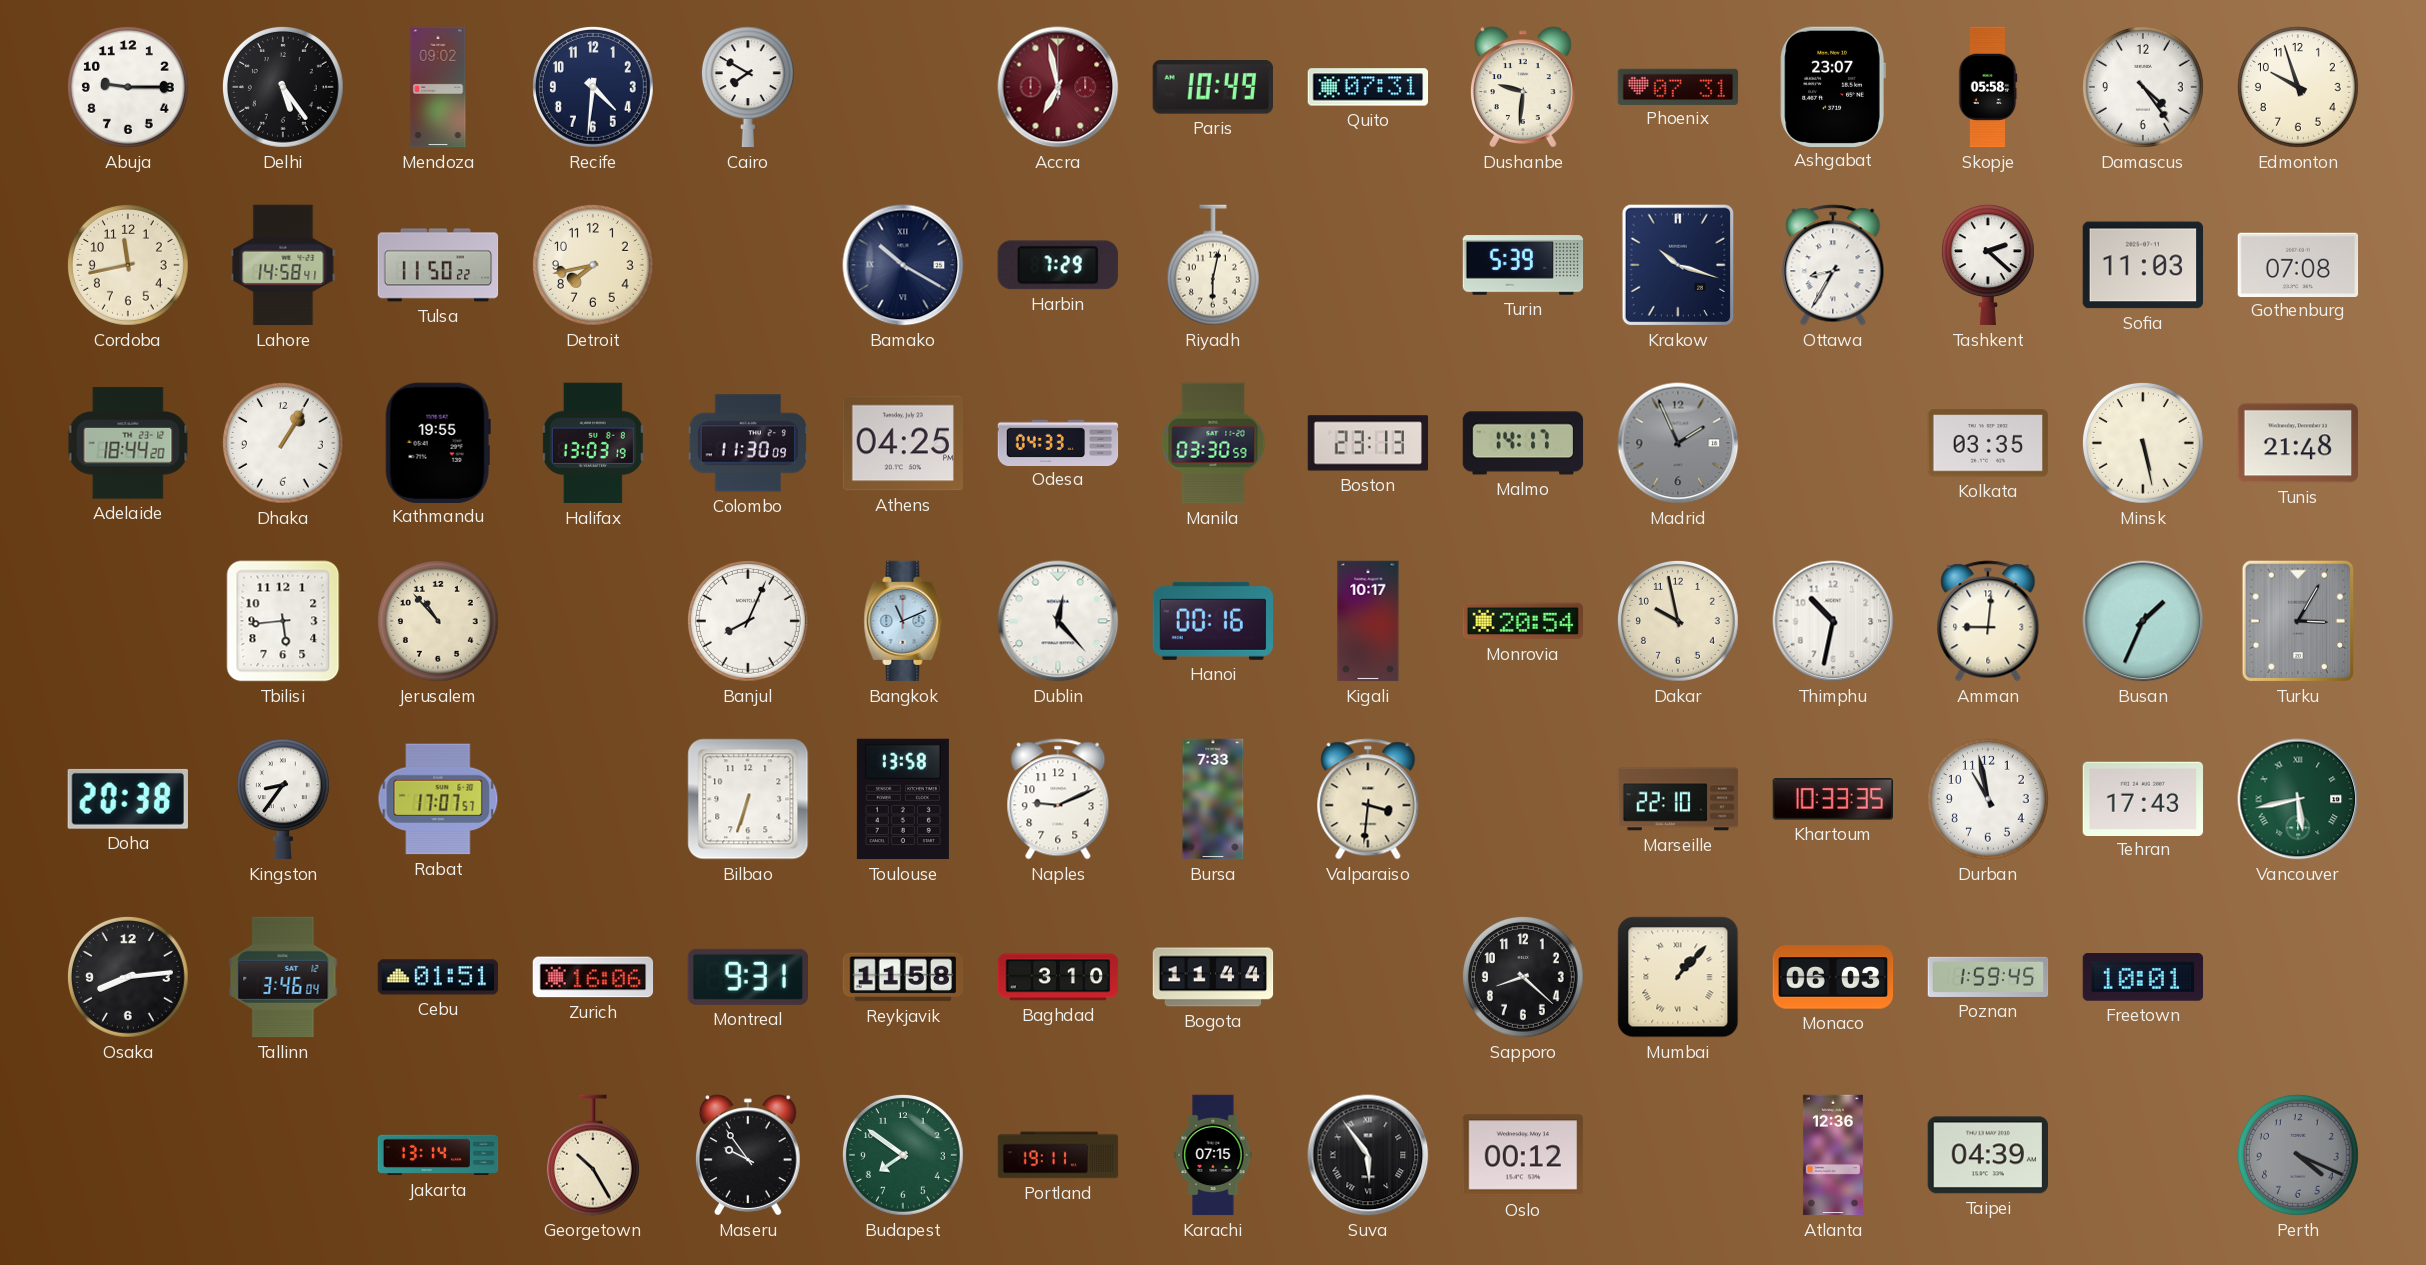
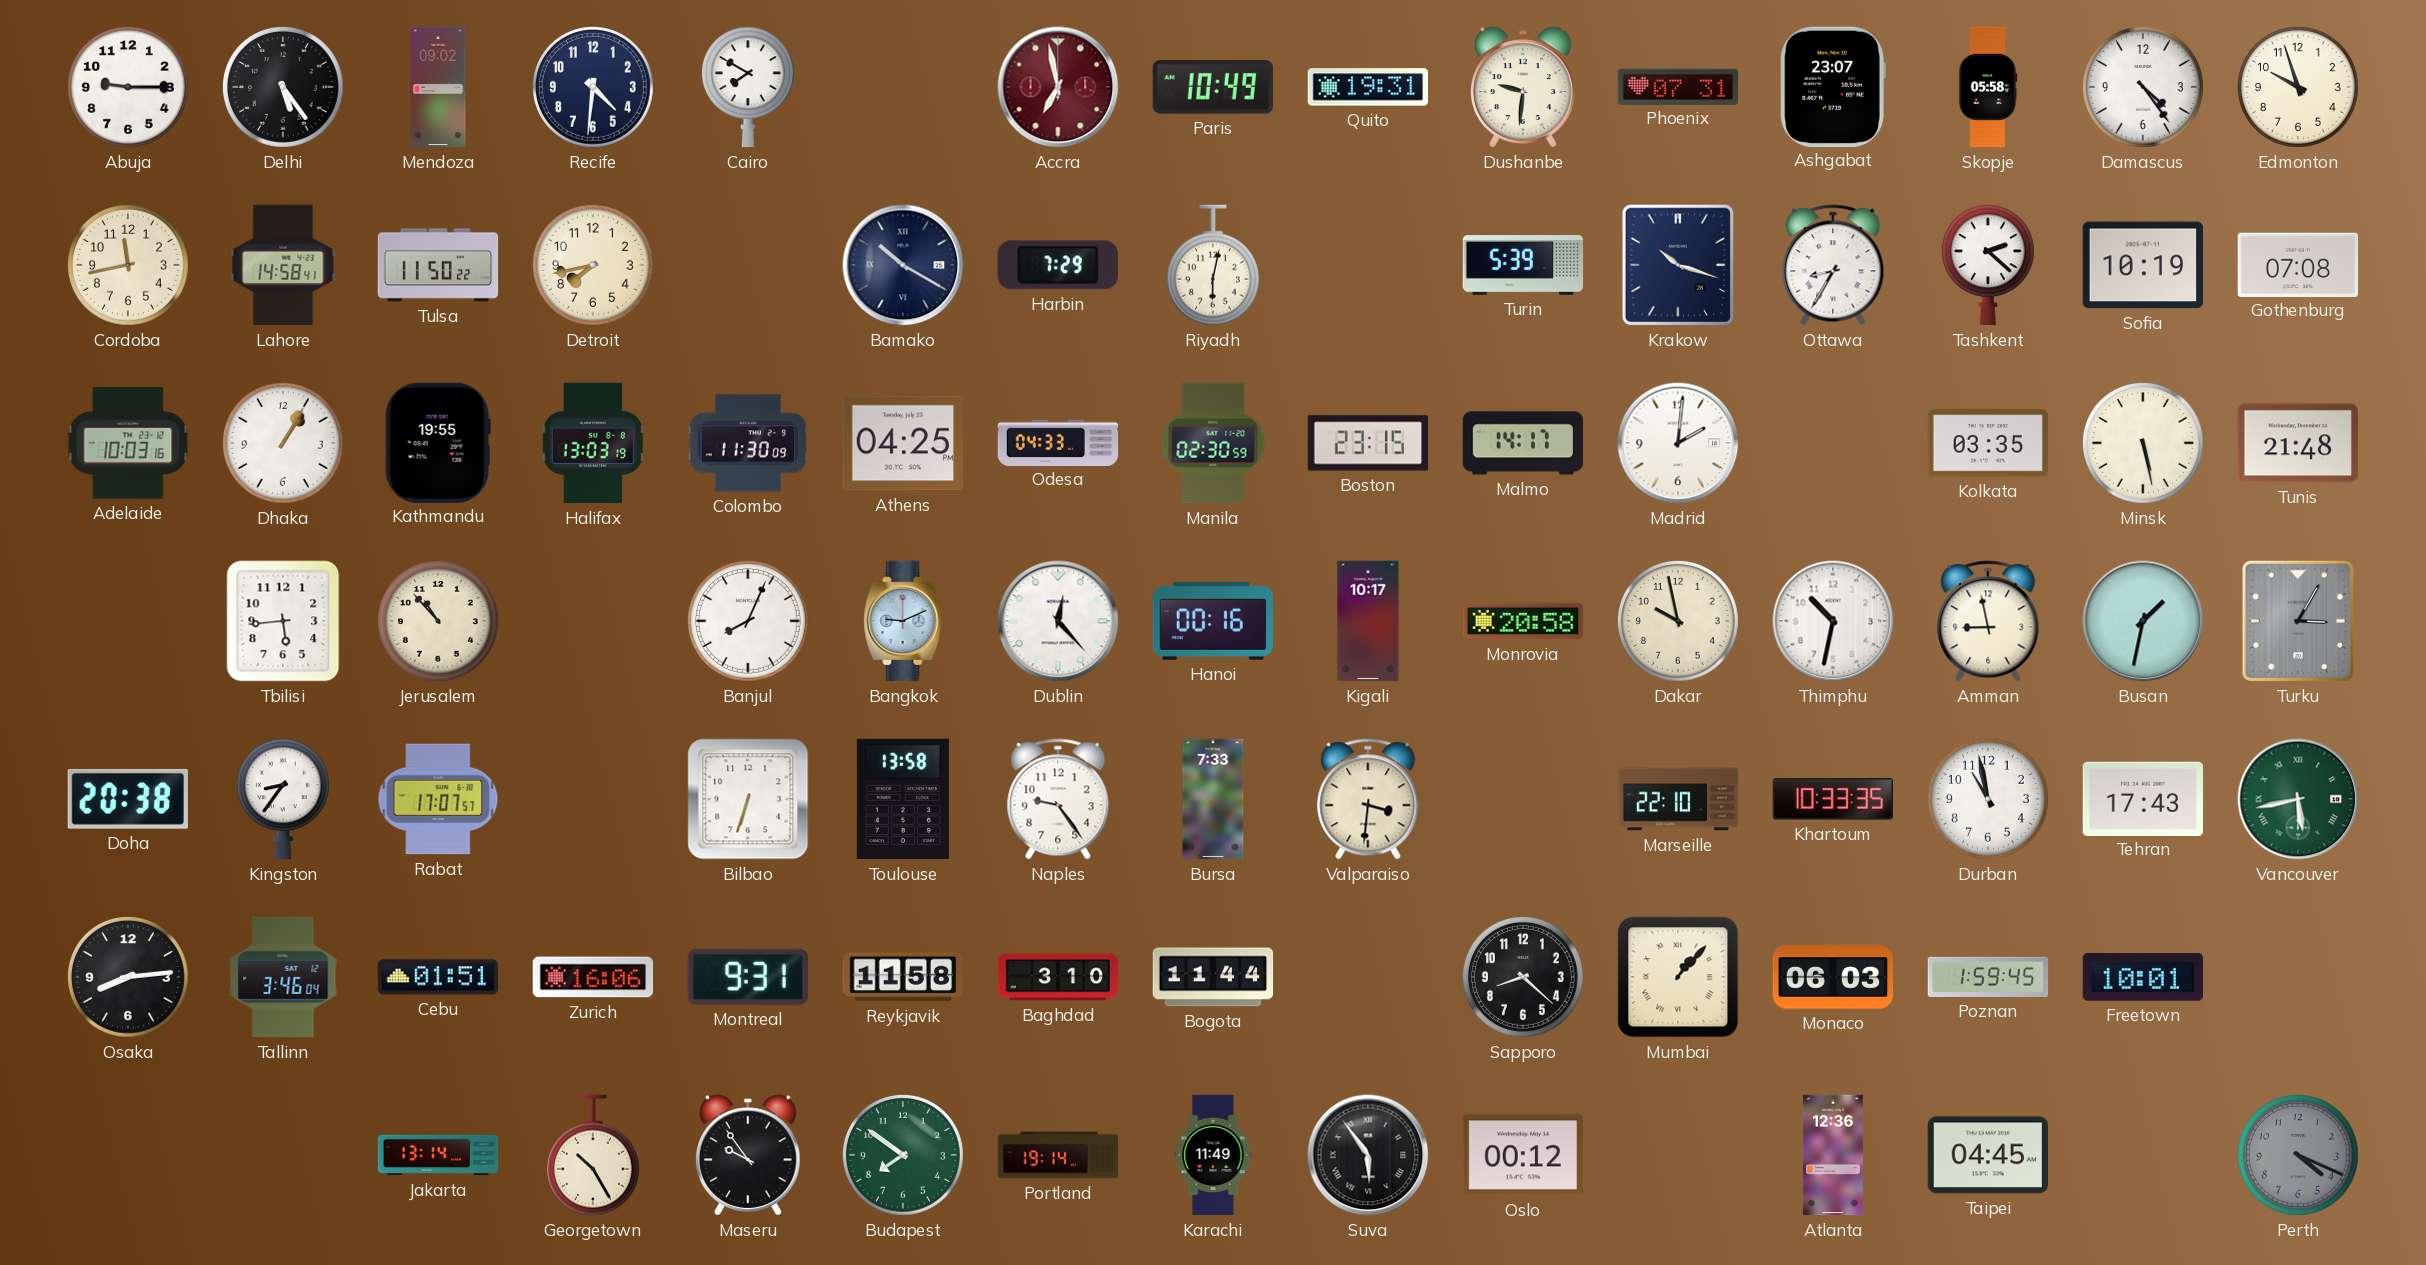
Quito: 07:31 -> 19:31
Sofia: 11:03 -> 10:19
Adelaide: 18:44 -> 10:03
Manila: 03:30 -> 02:30
Boston: 23:13 -> 23:15
Madrid: 1:56 -> 2:01
Madrid dial: grey -> white
Bangkok: 11:11 -> 9:11
Monrovia: 20:54 -> 20:58
Amman: 9:01 -> 8:58
Busan: 1:34 -> 1:32
Naples: 9:11 -> 9:24
Portland: 19:11 -> 19:14
Karachi: 07:15 -> 11:49
Taipei: 04:39 -> 04:45
